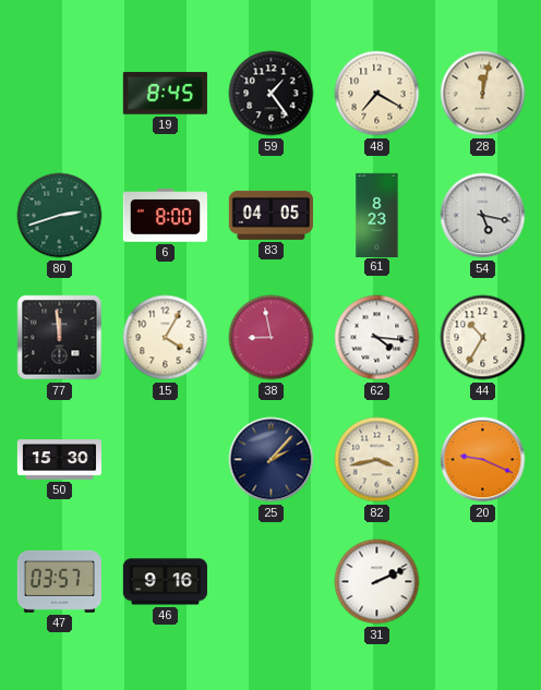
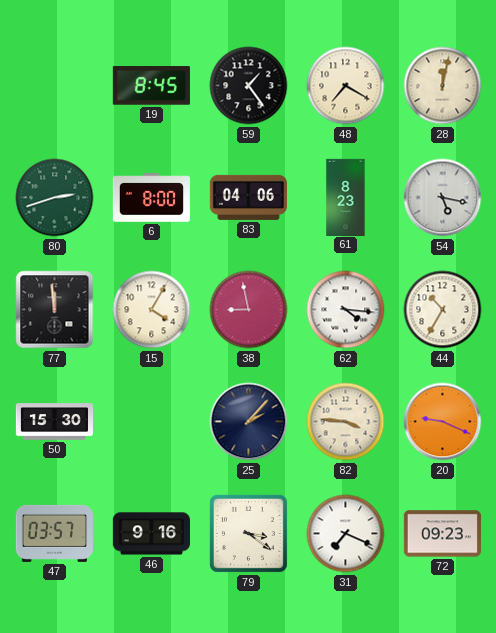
83: 04:05 -> 04:06
82: 3:43 -> 3:46
79: none -> 3:21
31: 2:11 -> 7:19
72: none -> 09:23
